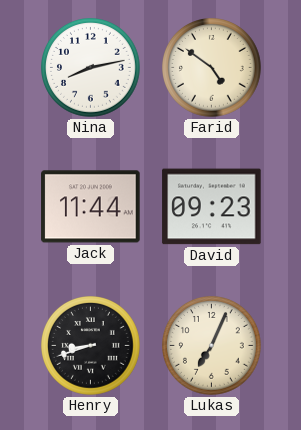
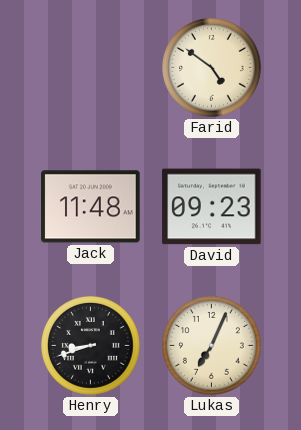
Nina: 8:13 -> none
Jack: 11:44 -> 11:48
